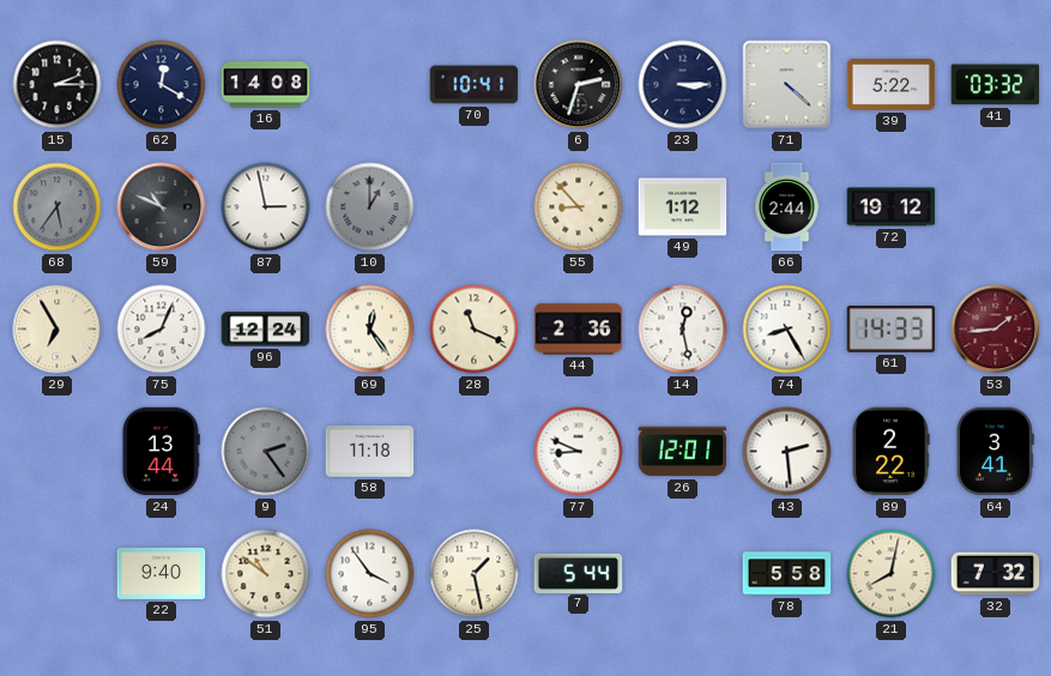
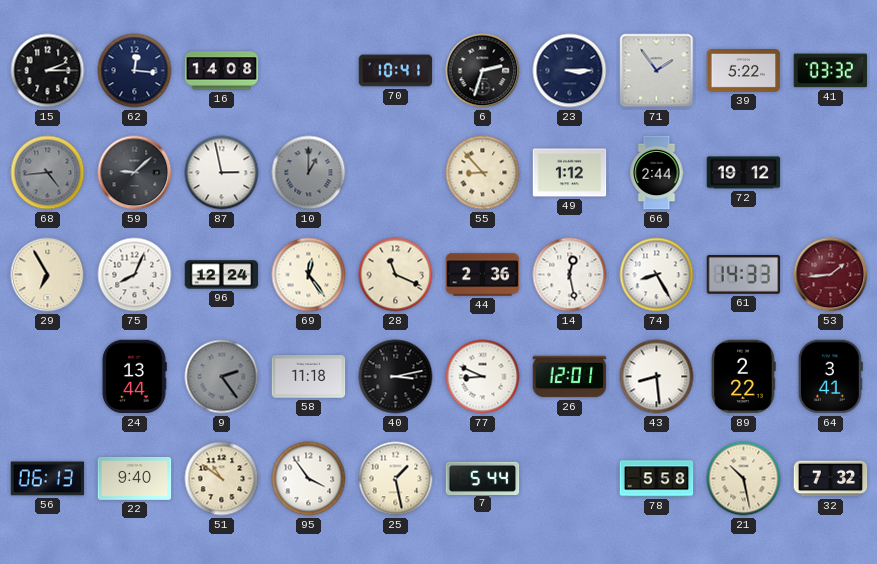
62: 12:20 -> 12:16
71: 4:22 -> 1:54
68: 5:36 -> 4:44
59: 10:49 -> 9:08
40: none -> 3:13
43: 2:29 -> 8:29
56: none -> 06:13
21: 8:02 -> 10:28
